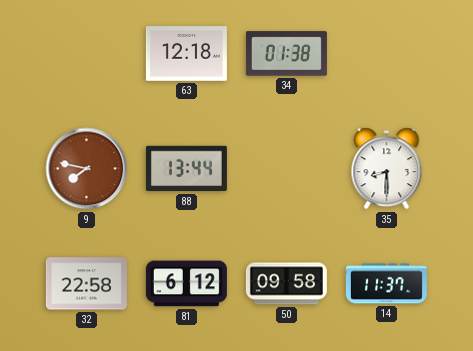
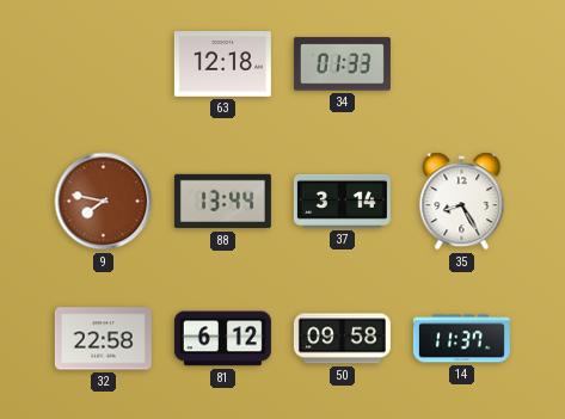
34: 01:38 -> 01:33
37: none -> 3:14
35: 8:30 -> 8:25
